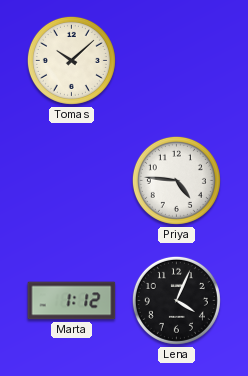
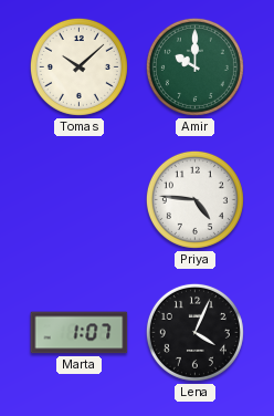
Amir: none -> 10:00
Marta: 1:12 -> 1:07
